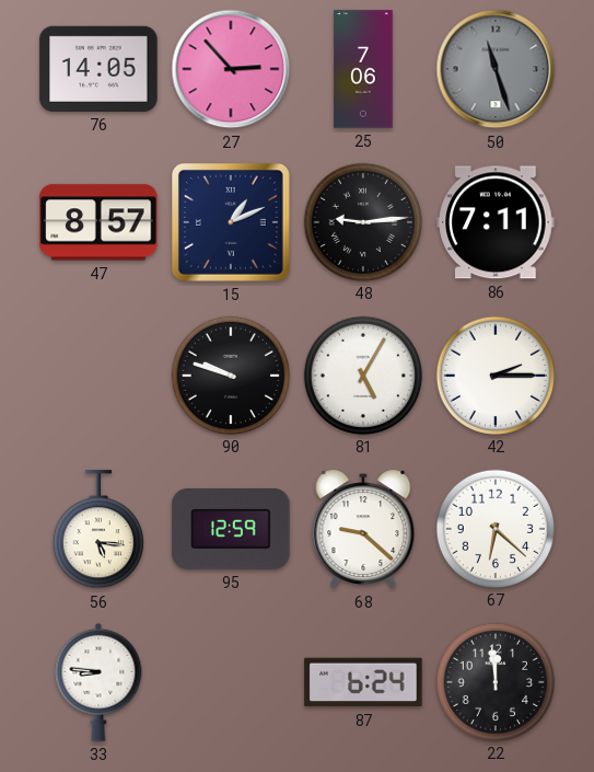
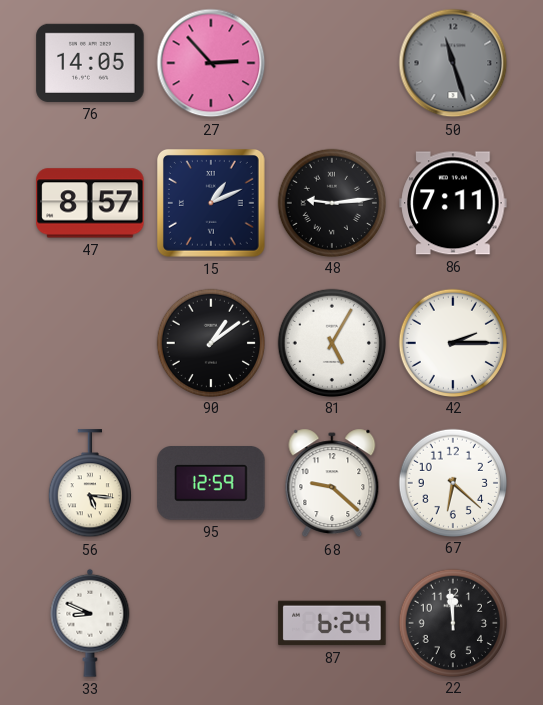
25: 7:06 -> none
90: 9:48 -> 1:09
33: 8:46 -> 8:49
